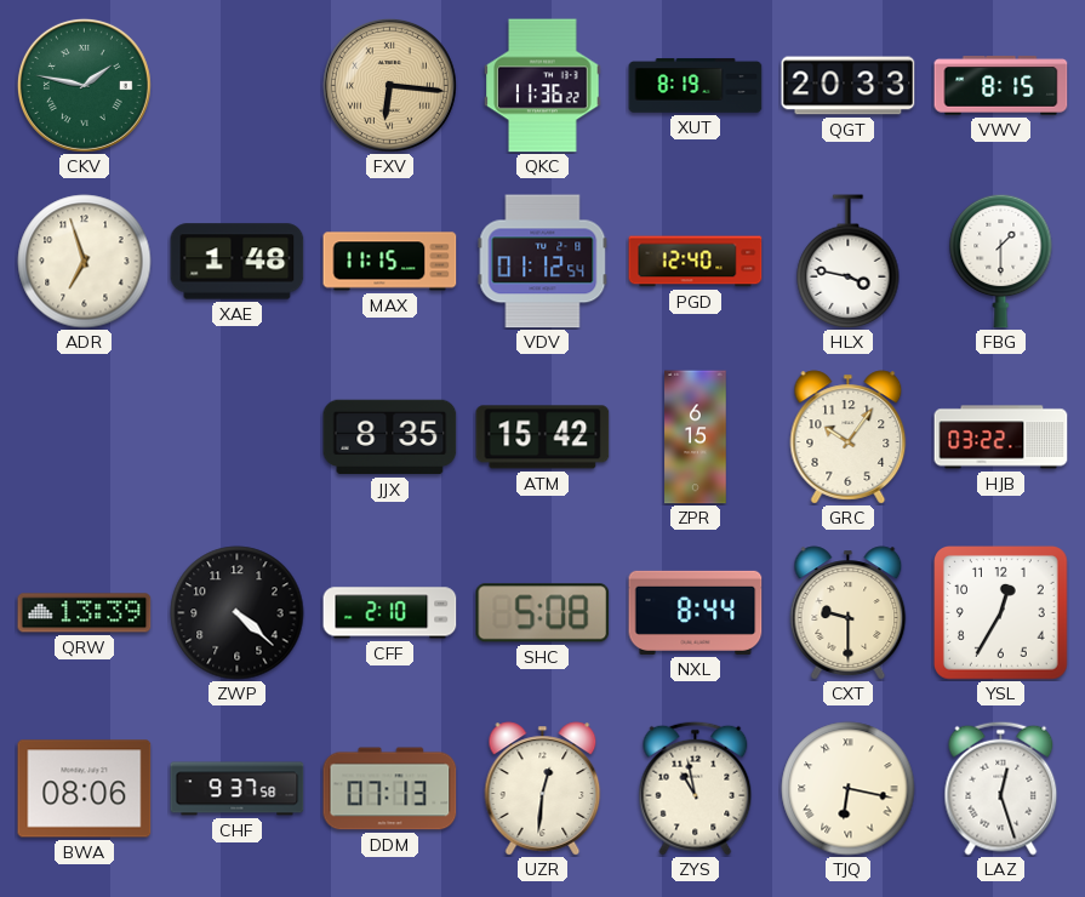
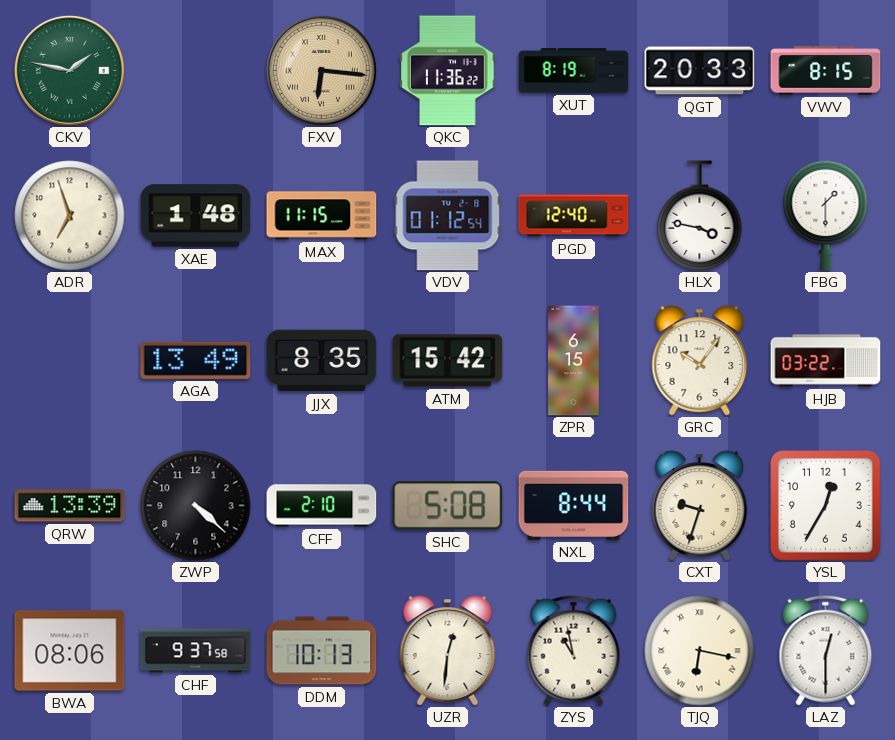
AGA: none -> 13:49
CXT: 9:30 -> 9:33
DDM: 07:13 -> 10:13
LAZ: 12:27 -> 12:30
